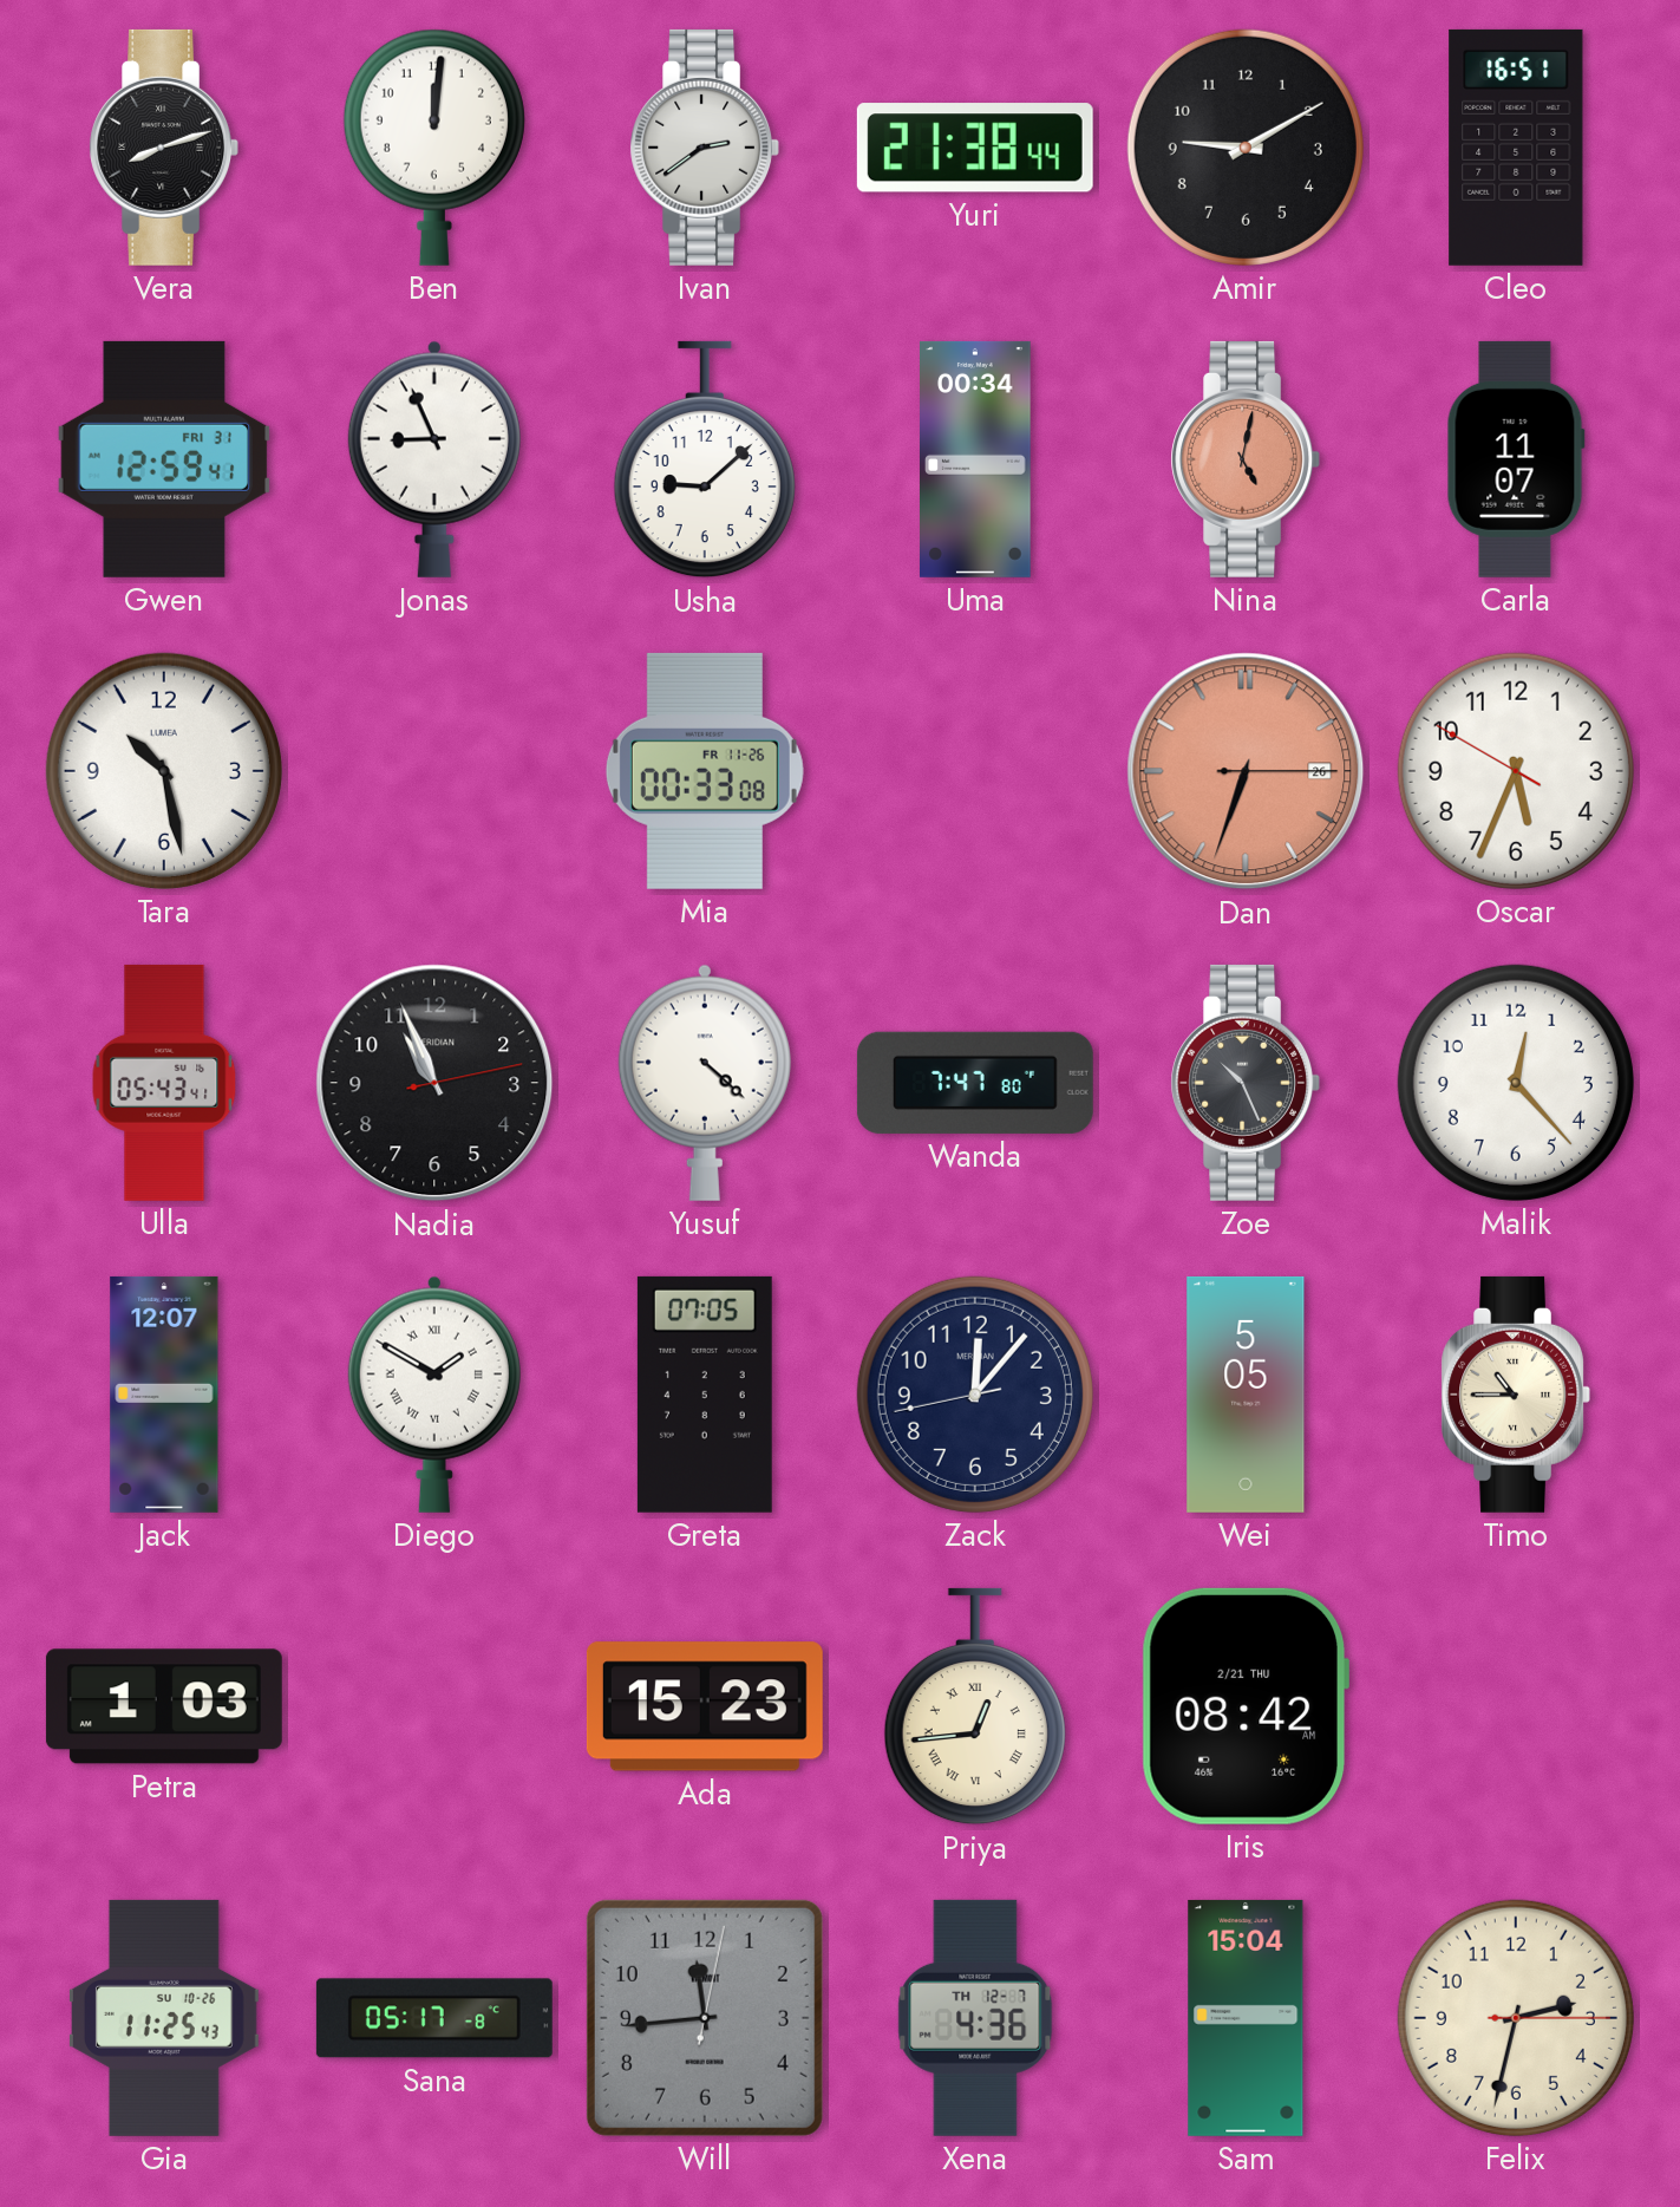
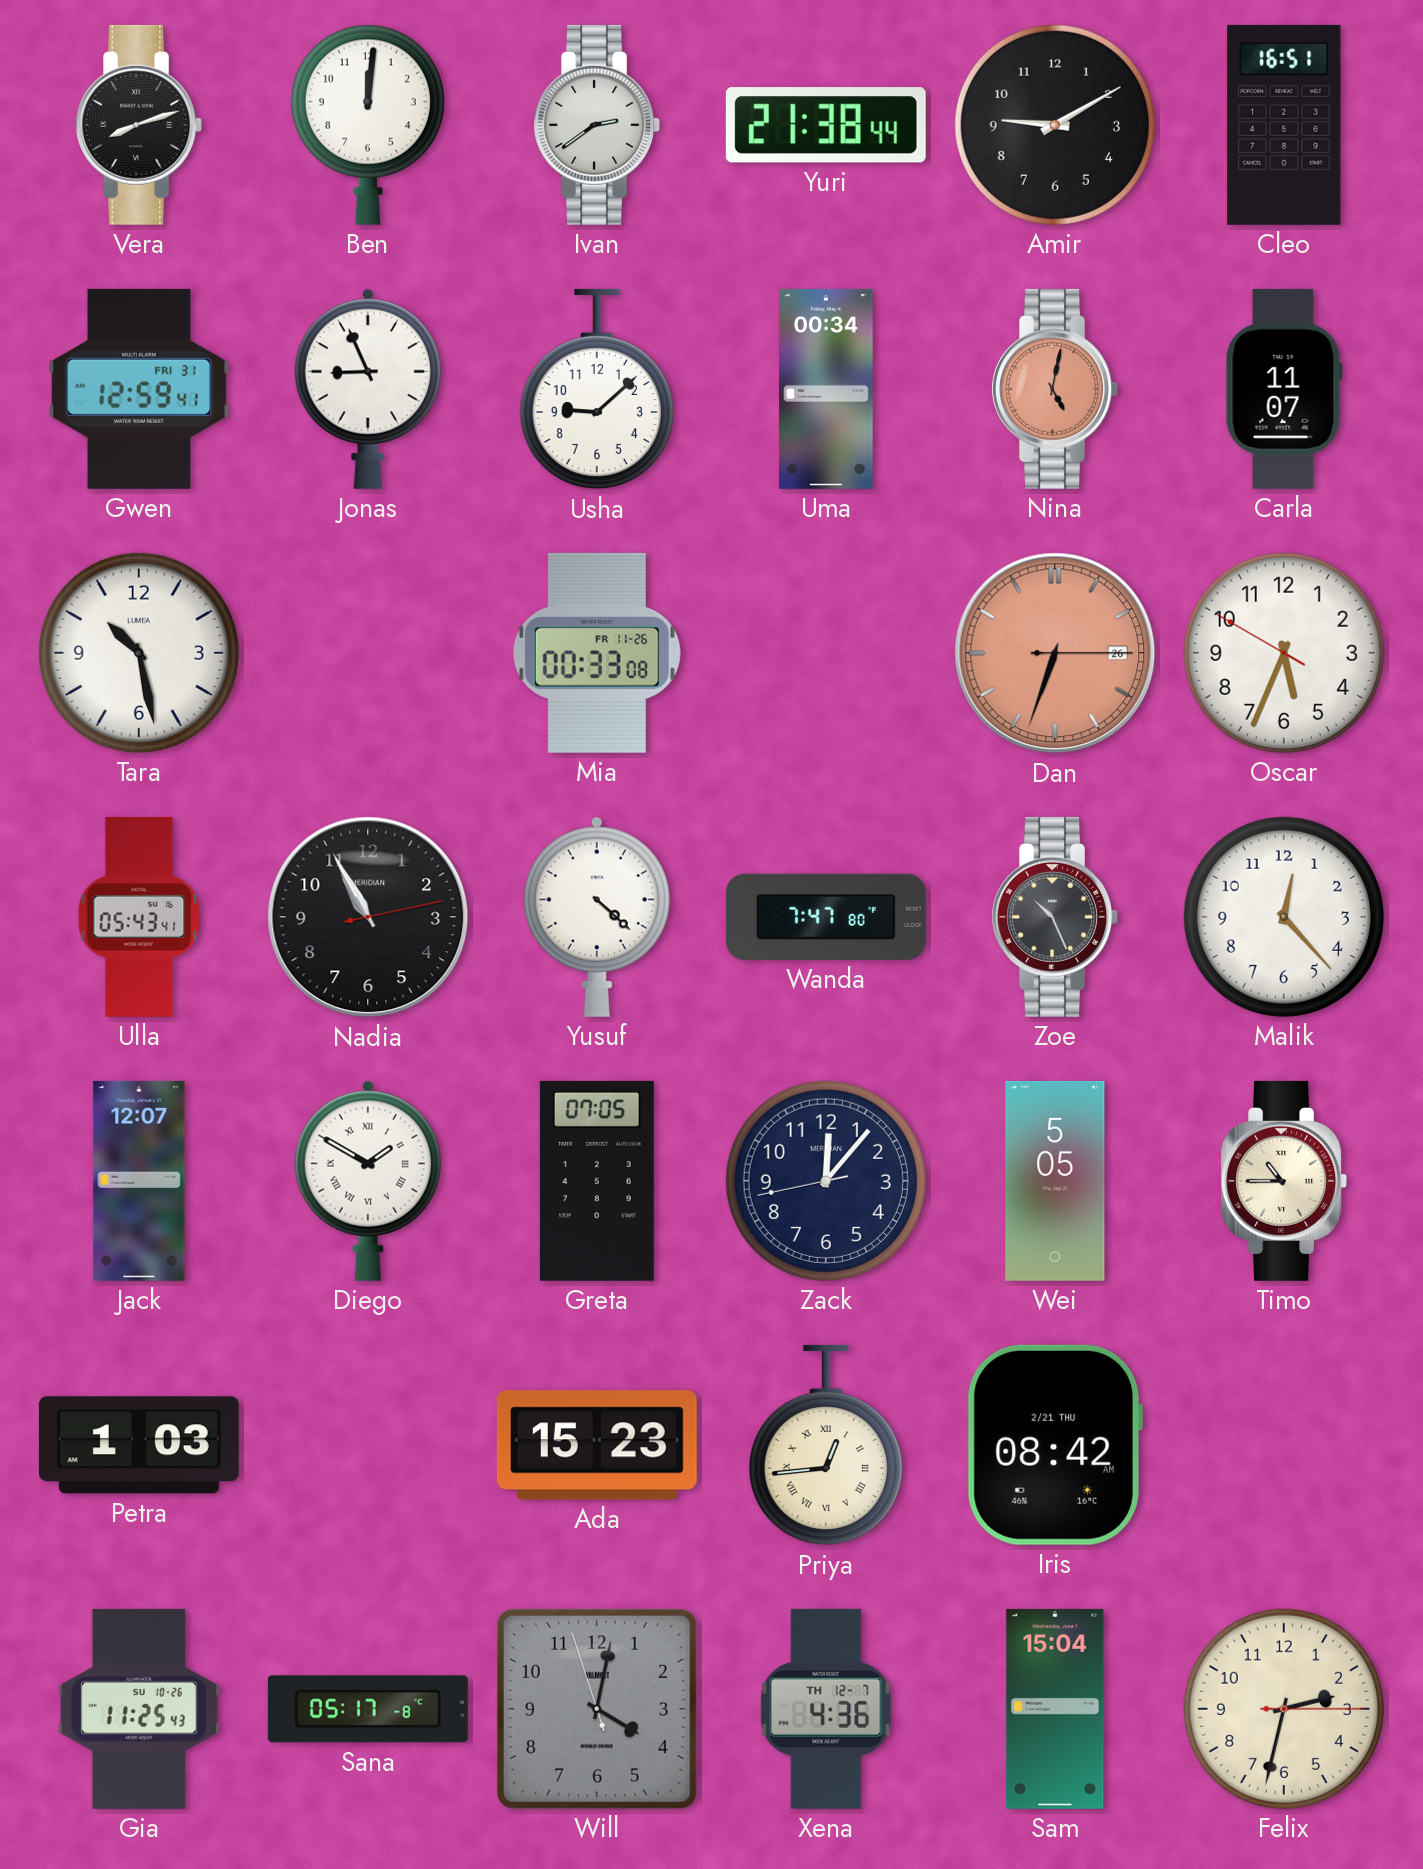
Nadia: 10:56 -> 10:55
Will: 11:44 -> 4:01
